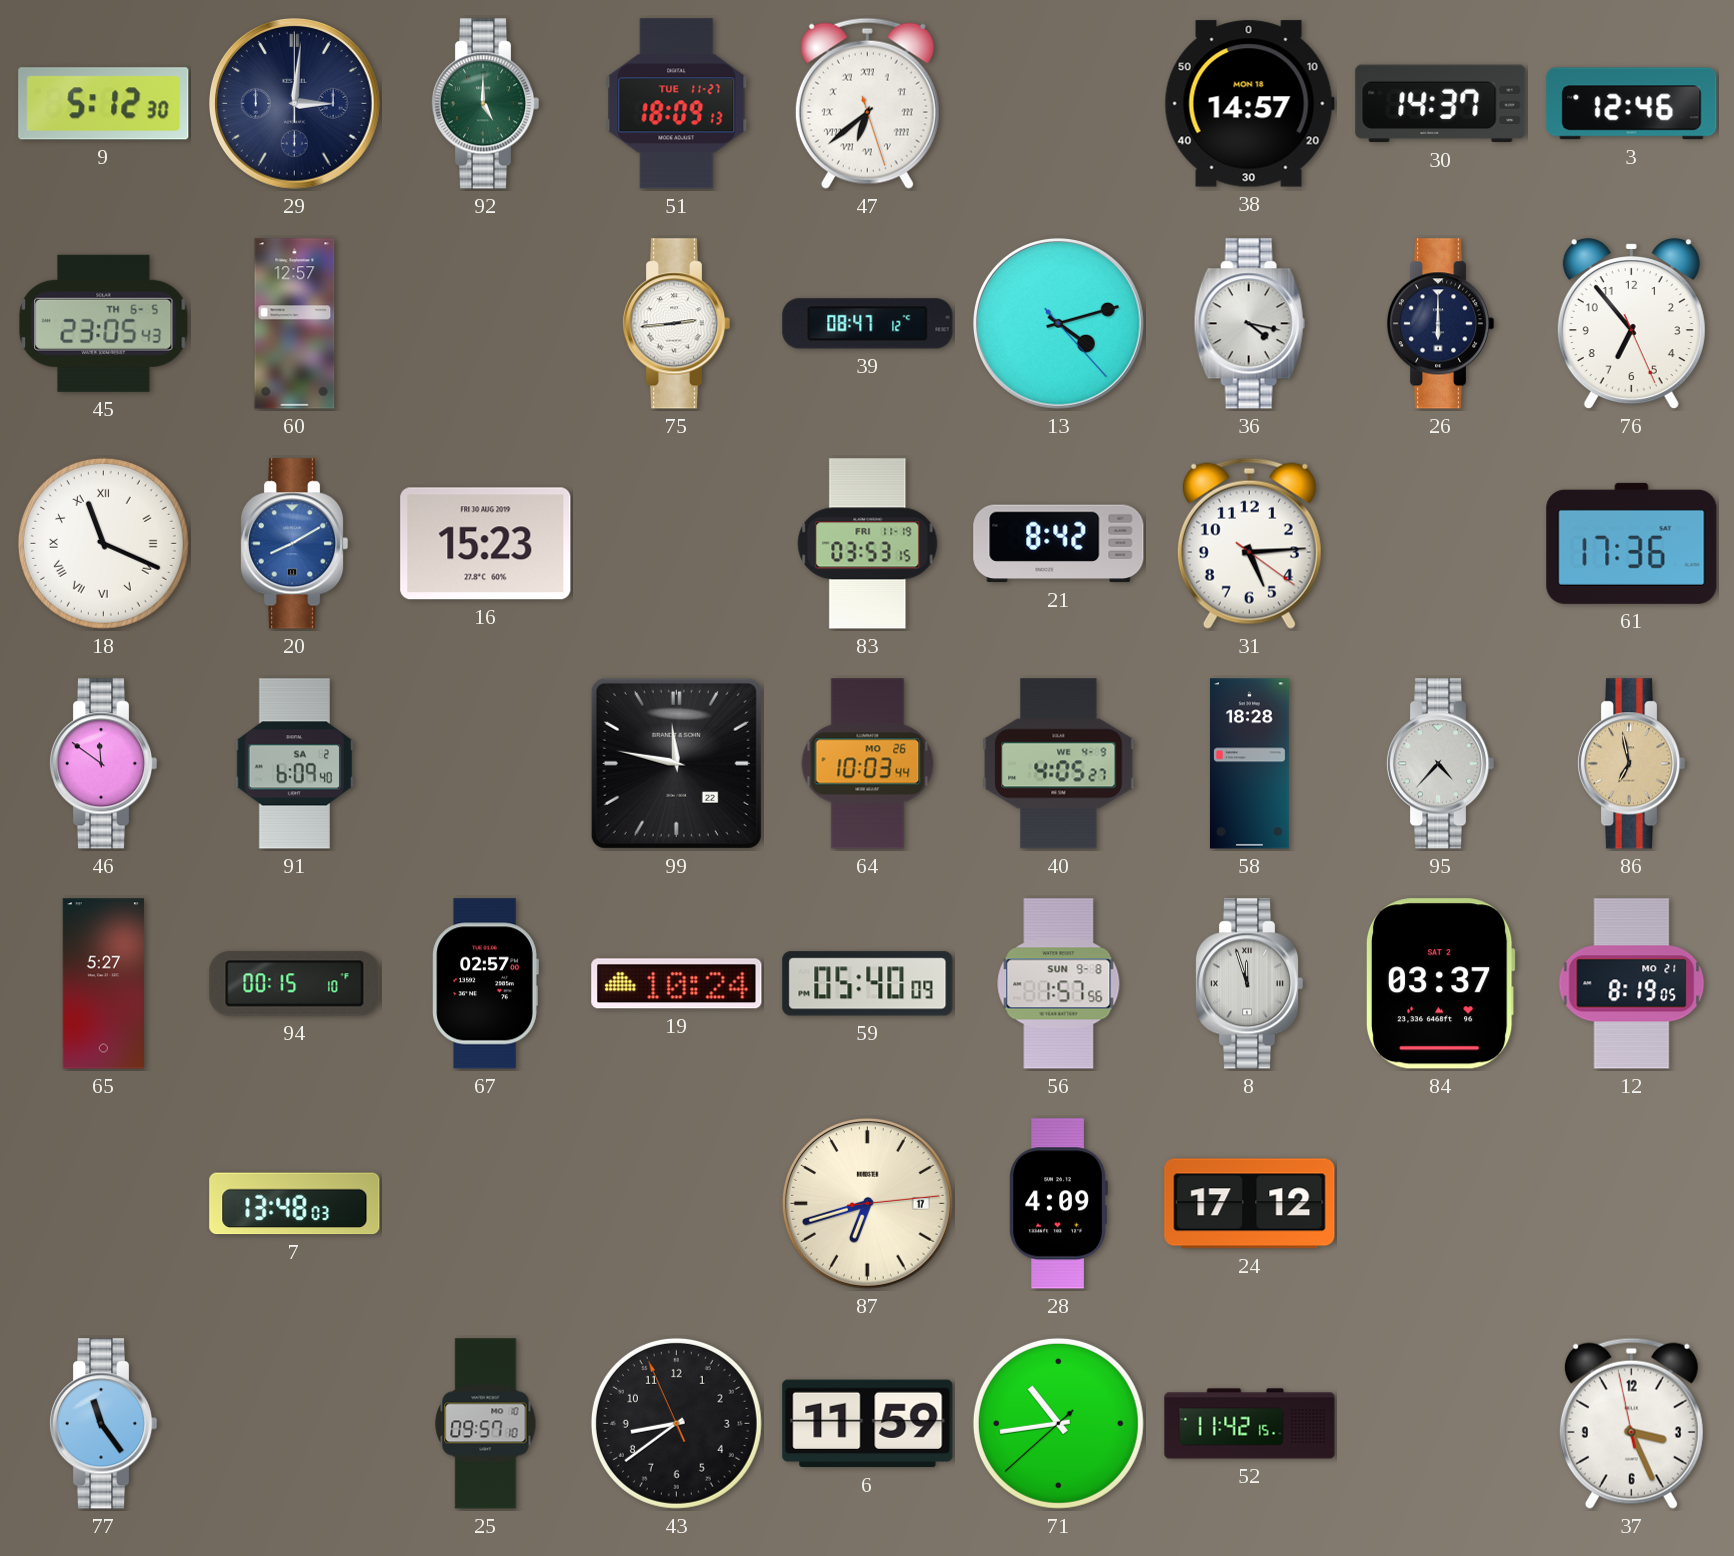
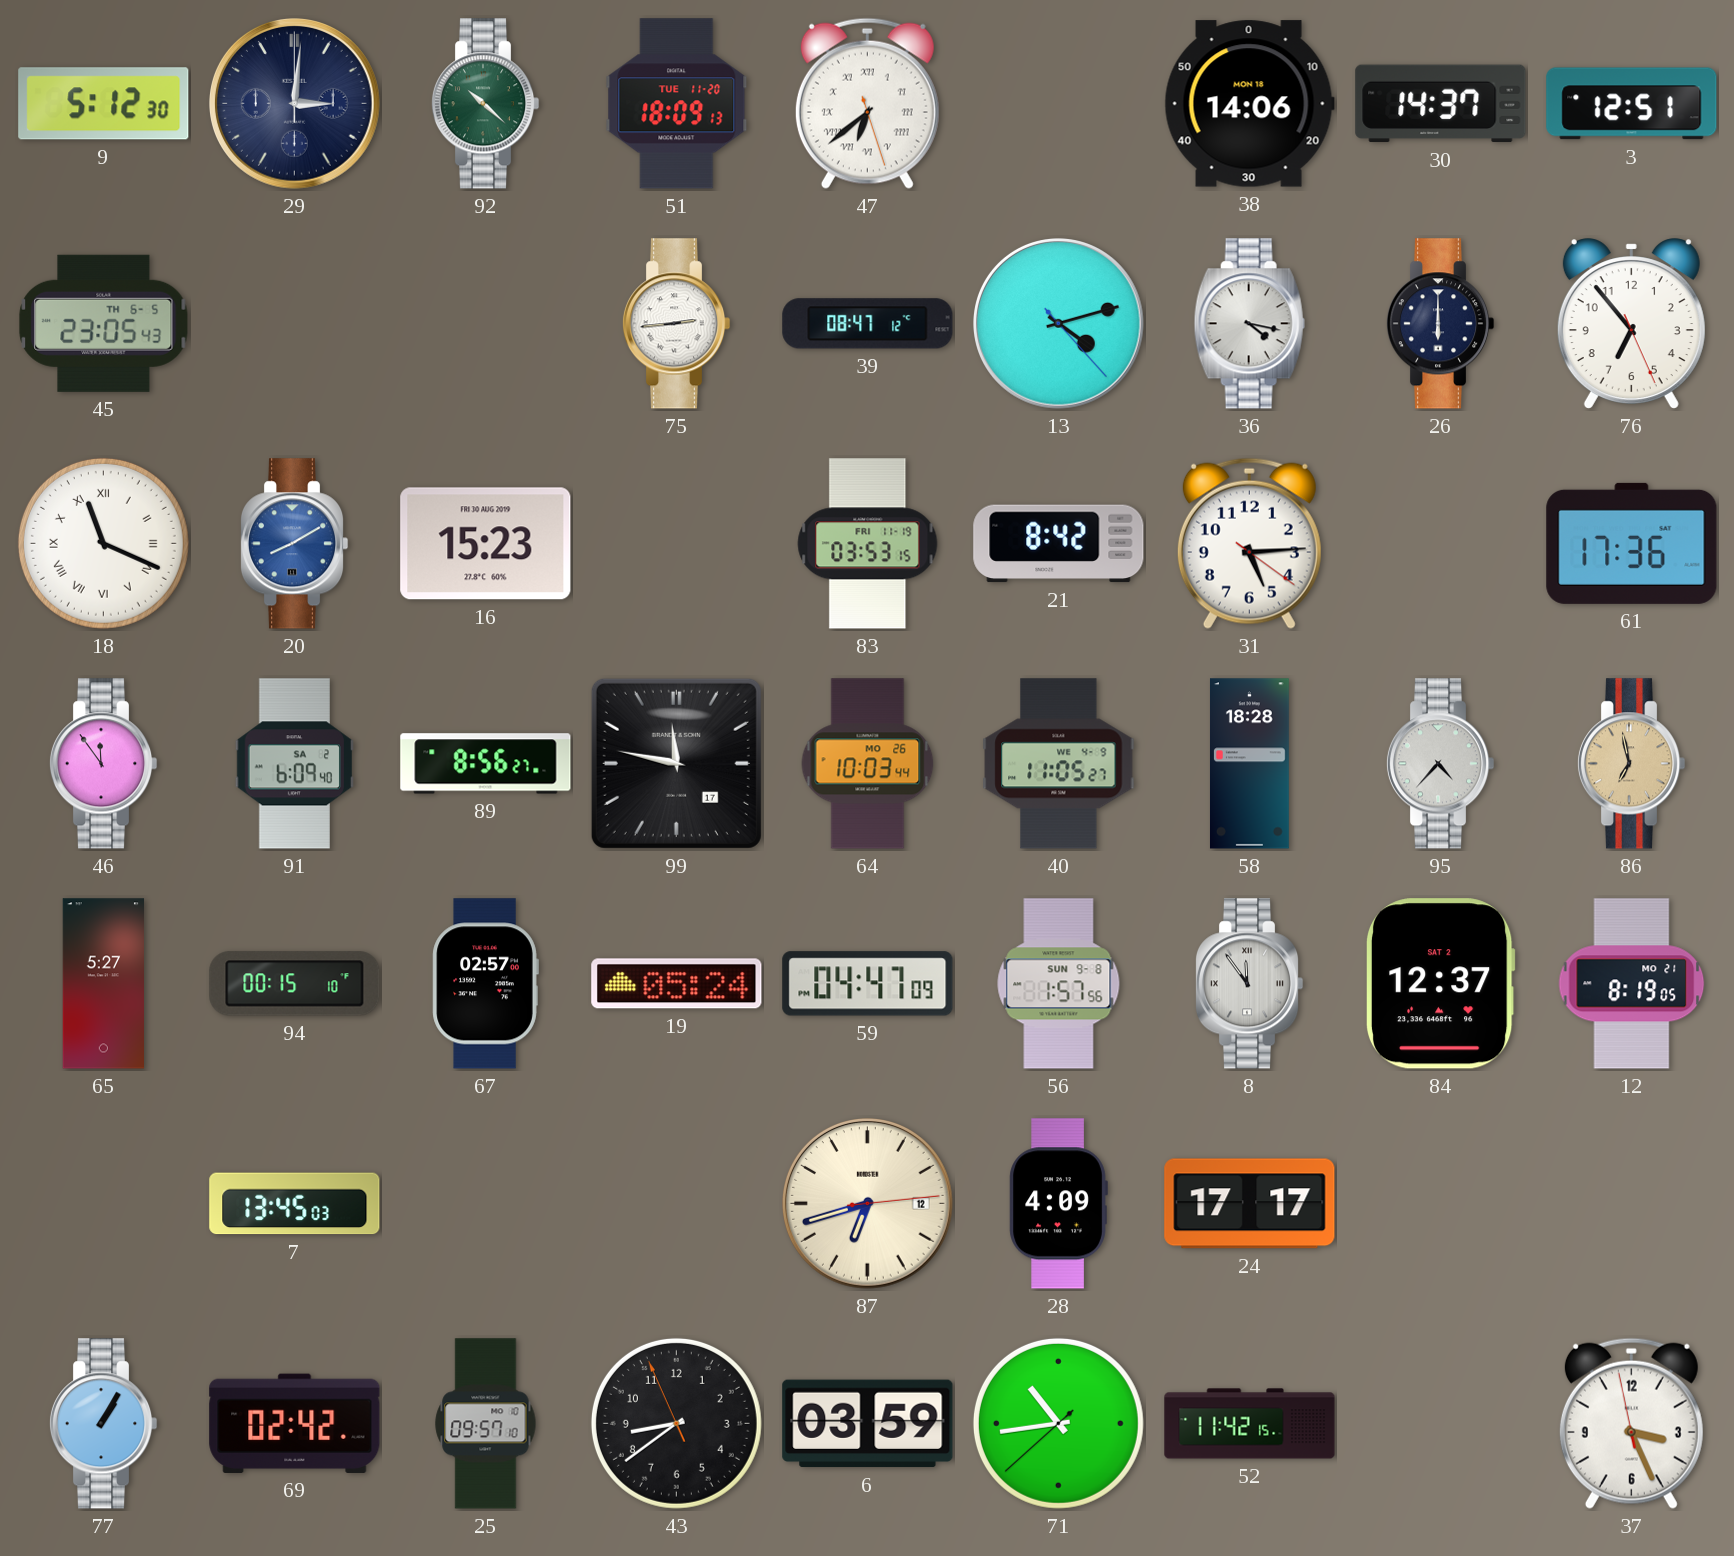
92: 5:00 -> 10:22
51 date: TUE 11-27 -> TUE 11-20
38: 14:57 -> 14:06
3: 12:46 -> 12:51
60: 12:57 -> none
46: 11:51 -> 11:54
89: none -> 8:56
99 date: 22 -> 17
40: 4:05 -> 11:05
19: 10:24 -> 05:24
59: 05:40 -> 04:47
8: 11:57 -> 11:54
84: 03:37 -> 12:37
7: 13:48 -> 13:45
87 date: 17 -> 12
24: 17:12 -> 17:17
77: 11:24 -> 1:05
69: none -> 02:42
6: 11:59 -> 03:59
